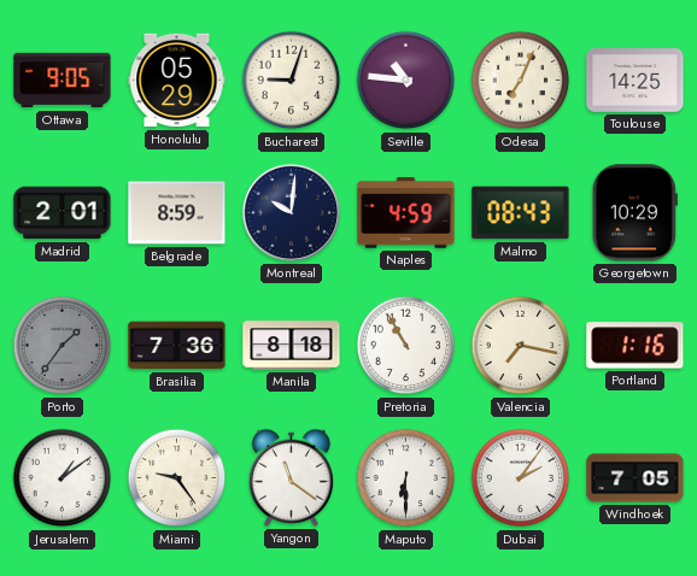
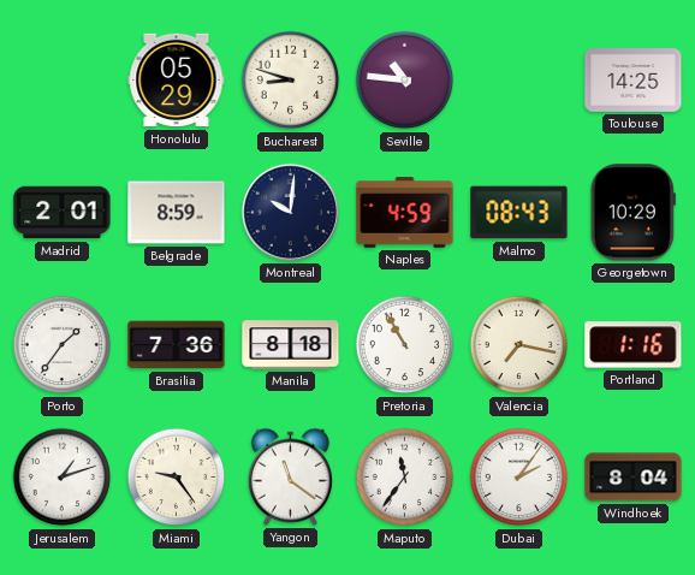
Ottawa: 9:05 -> none
Bucharest: 9:03 -> 8:48
Odesa: 7:04 -> none
Porto dial: grey -> white
Jerusalem: 1:09 -> 1:12
Maputo: 6:30 -> 11:36
Windhoek: 7:05 -> 8:04
